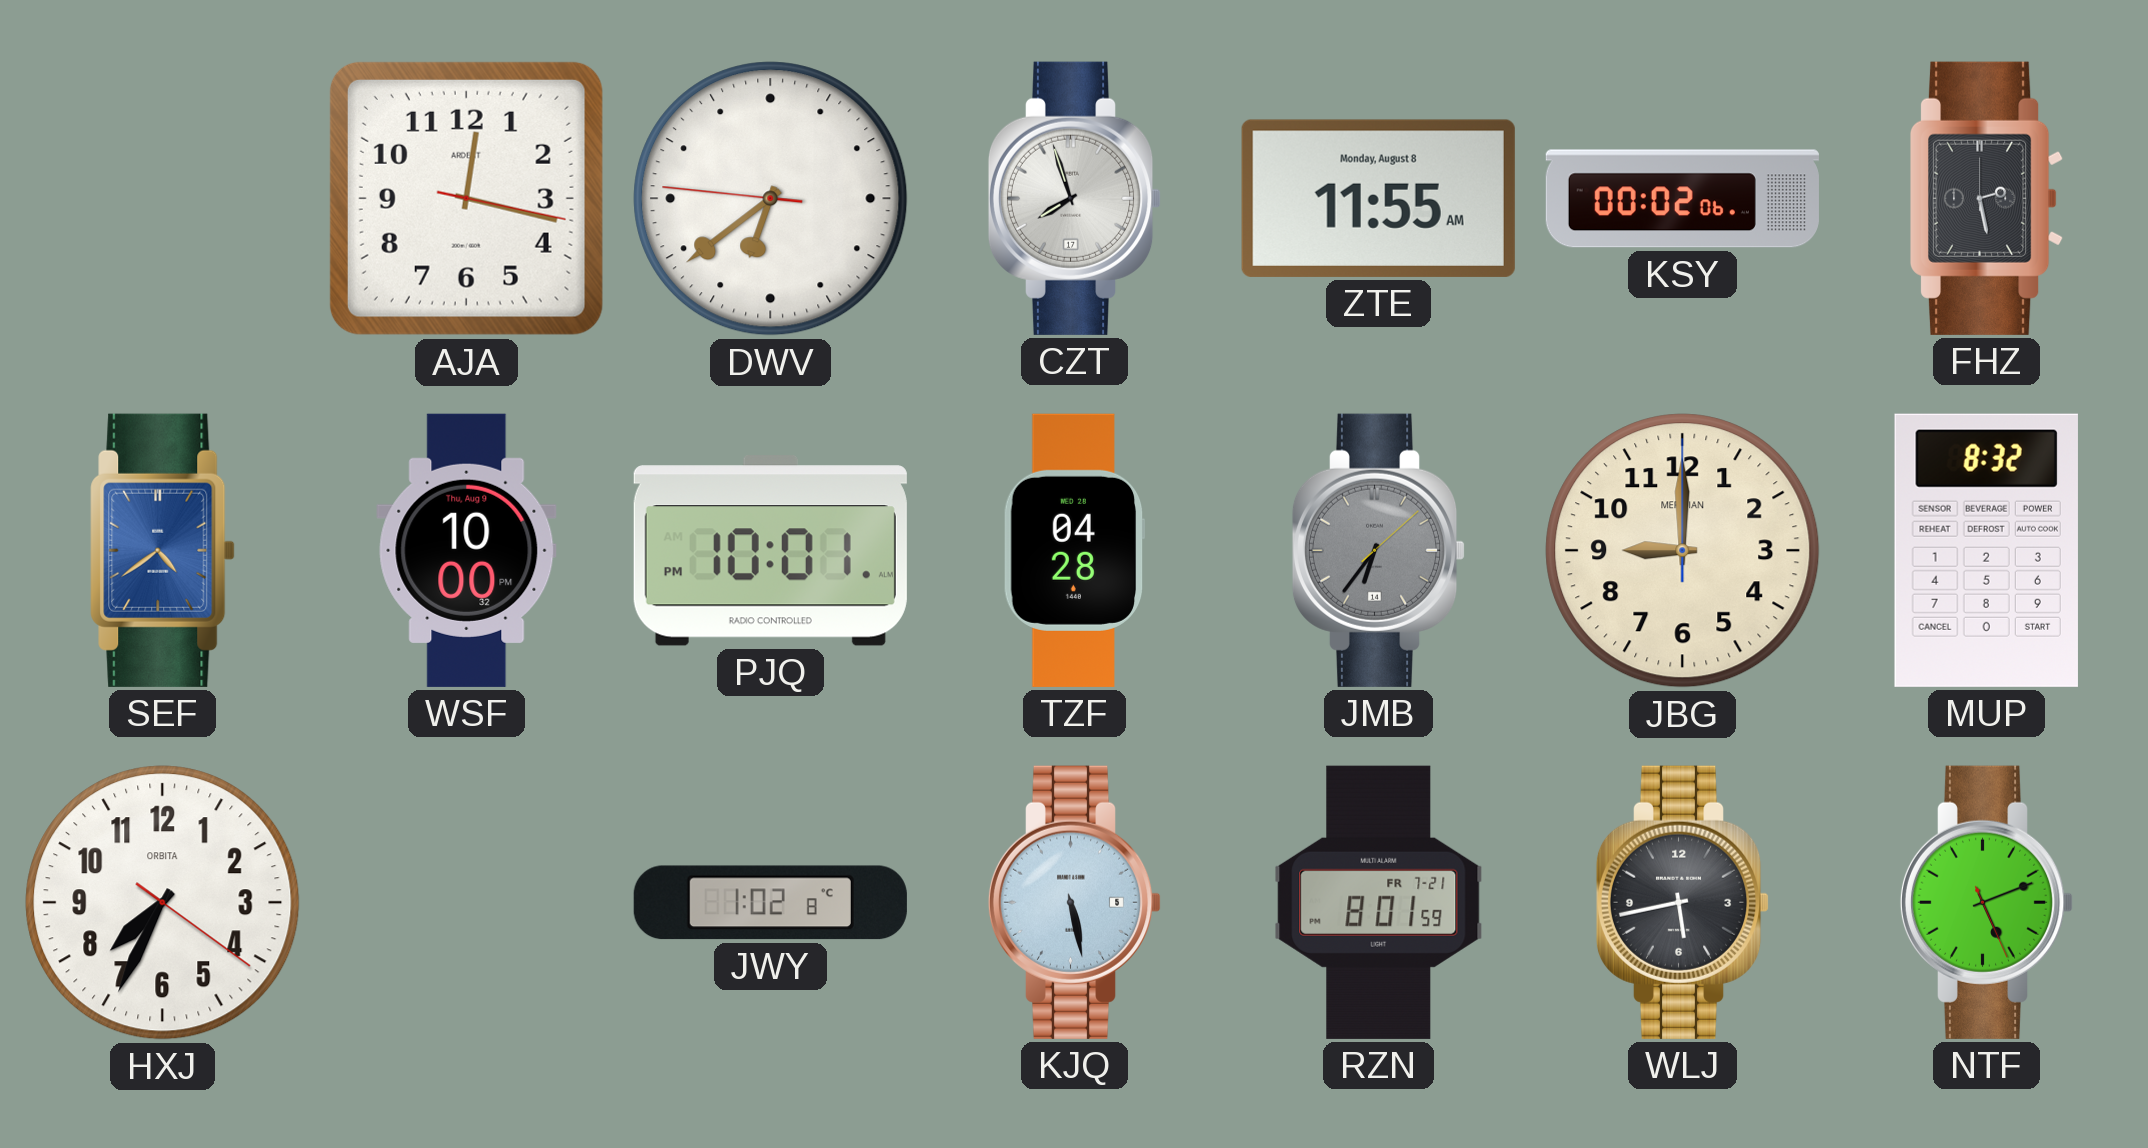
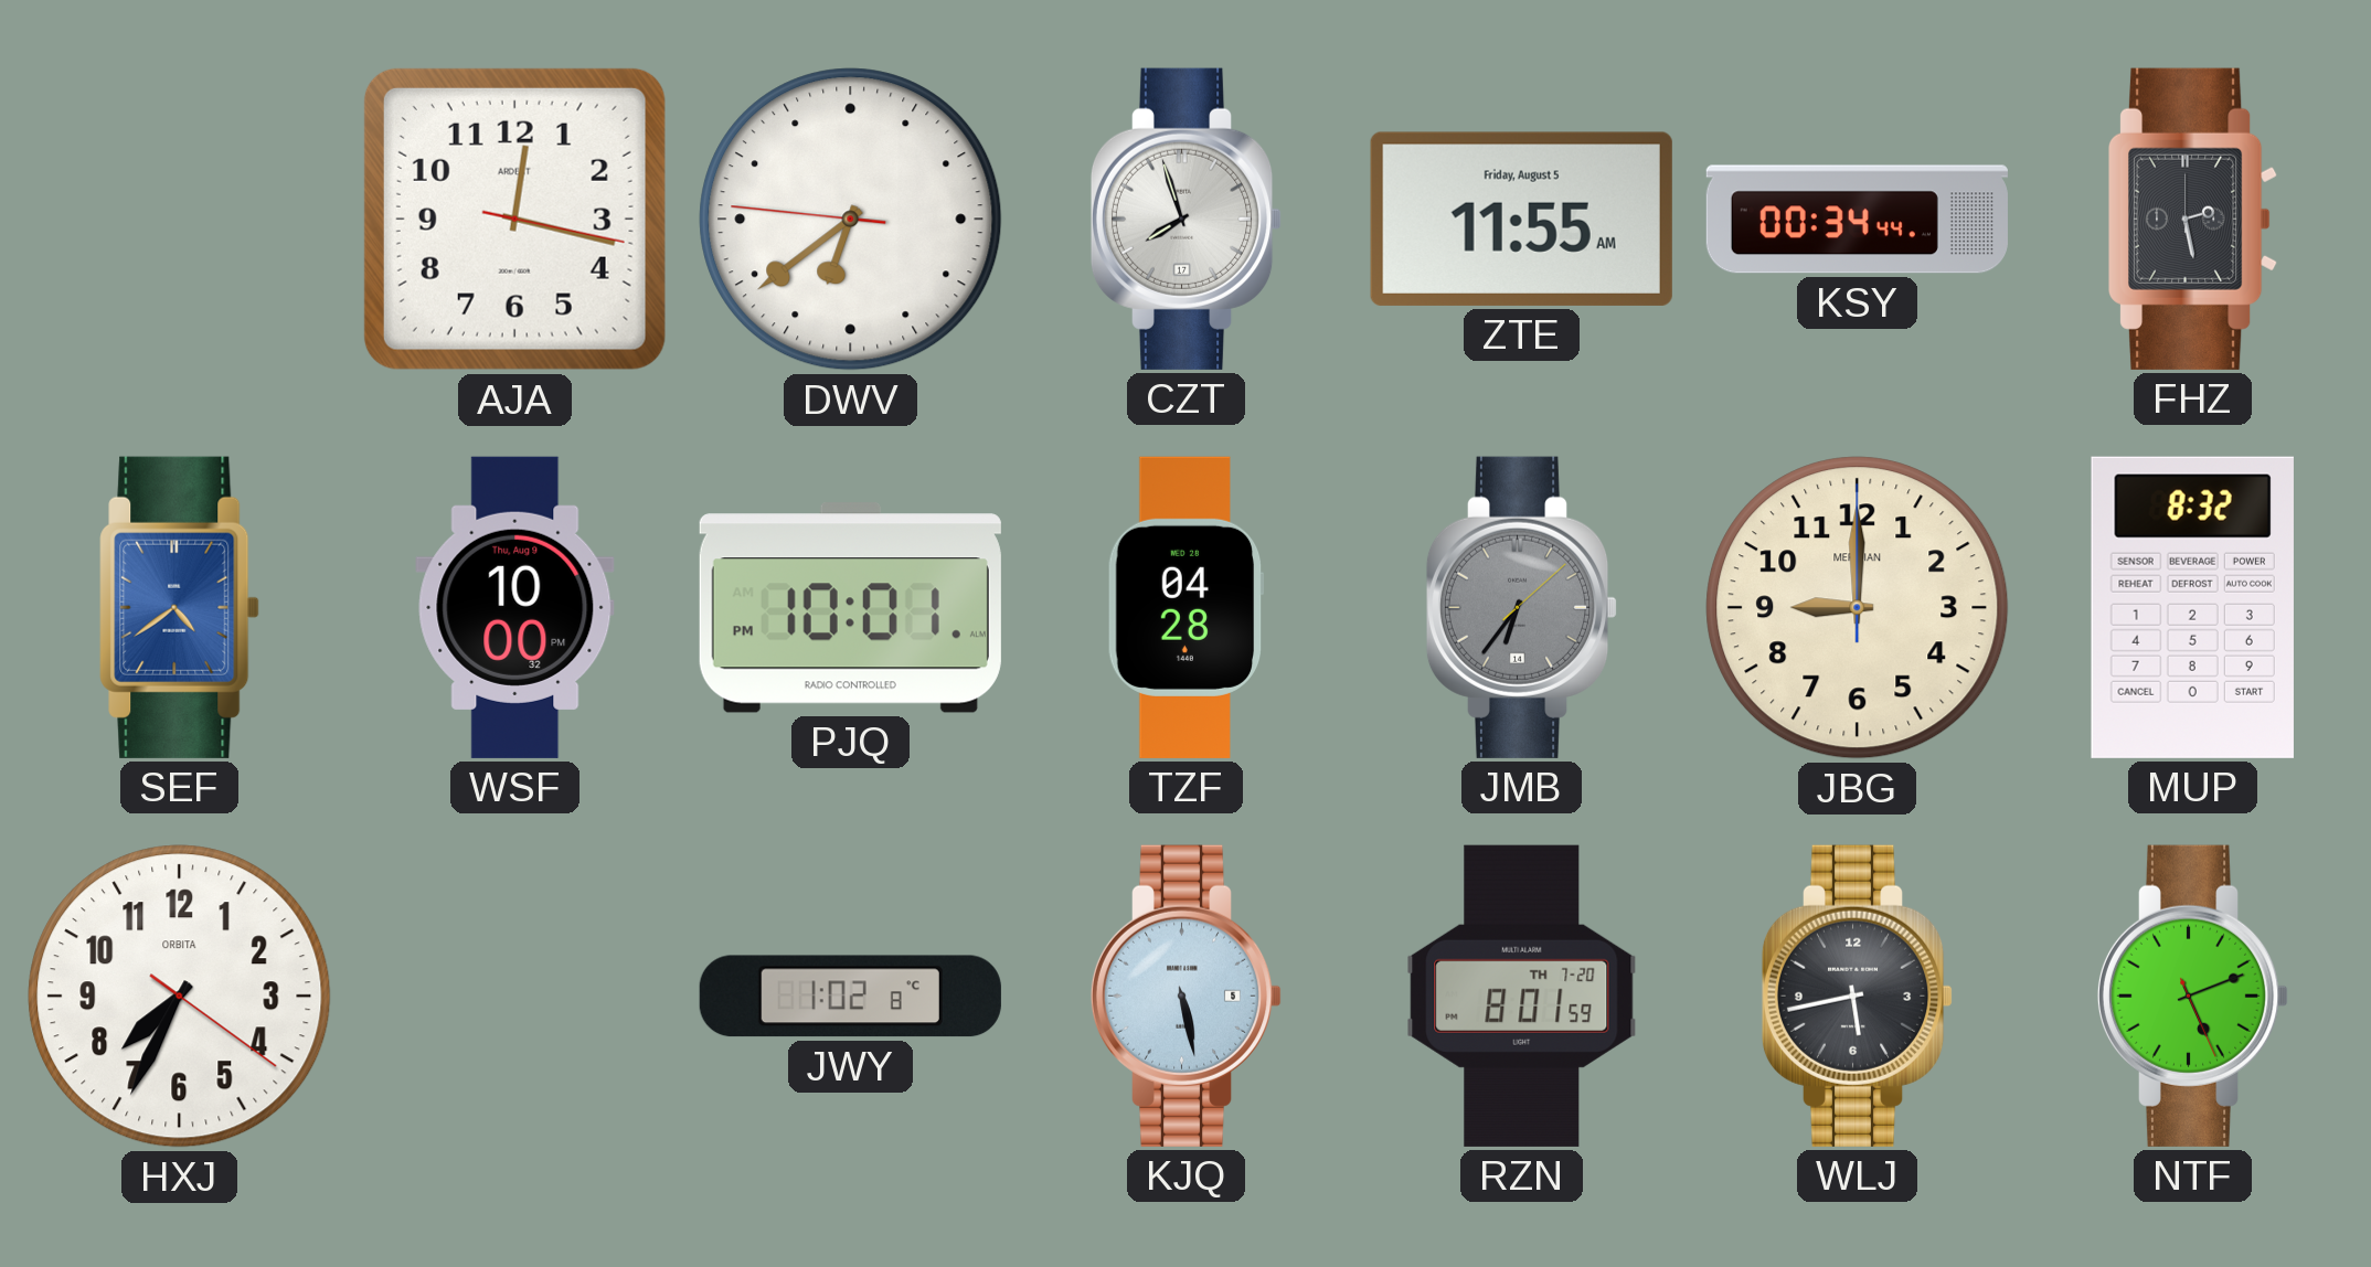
ZTE date: Monday, August 8 -> Friday, August 5
KSY: 00:02 -> 00:34
RZN date: FR 7-21 -> TH 7-20
